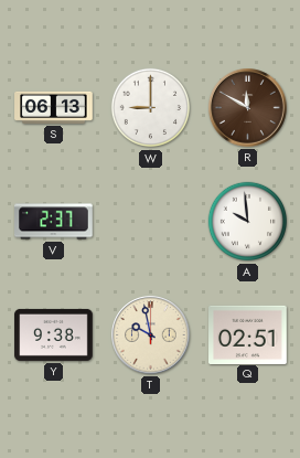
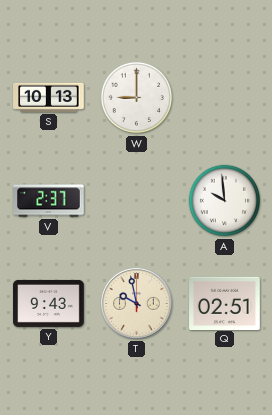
S: 06:13 -> 10:13
R: 11:50 -> none
Y: 9:38 -> 9:43
